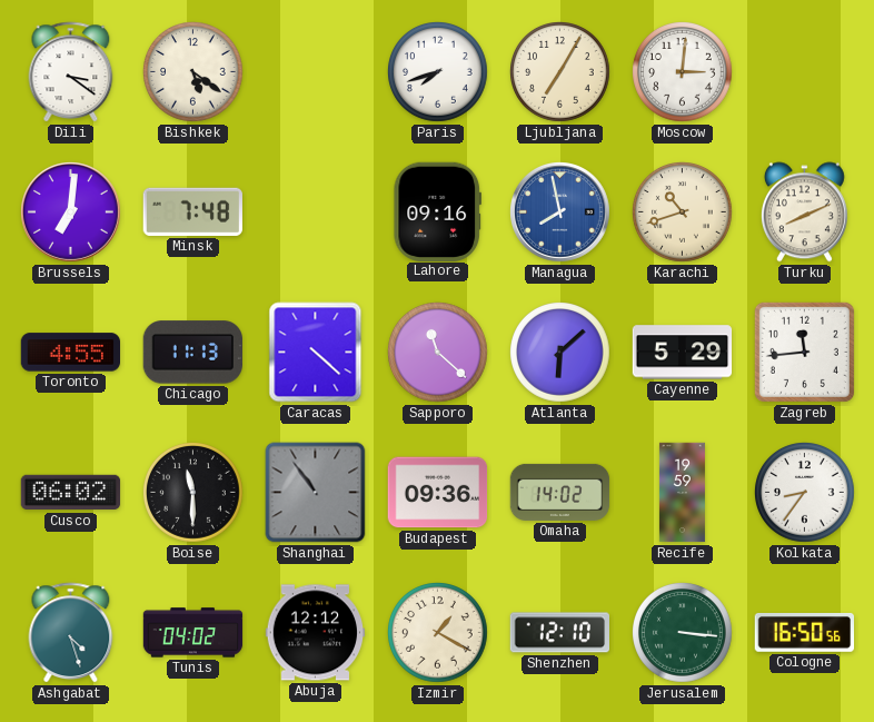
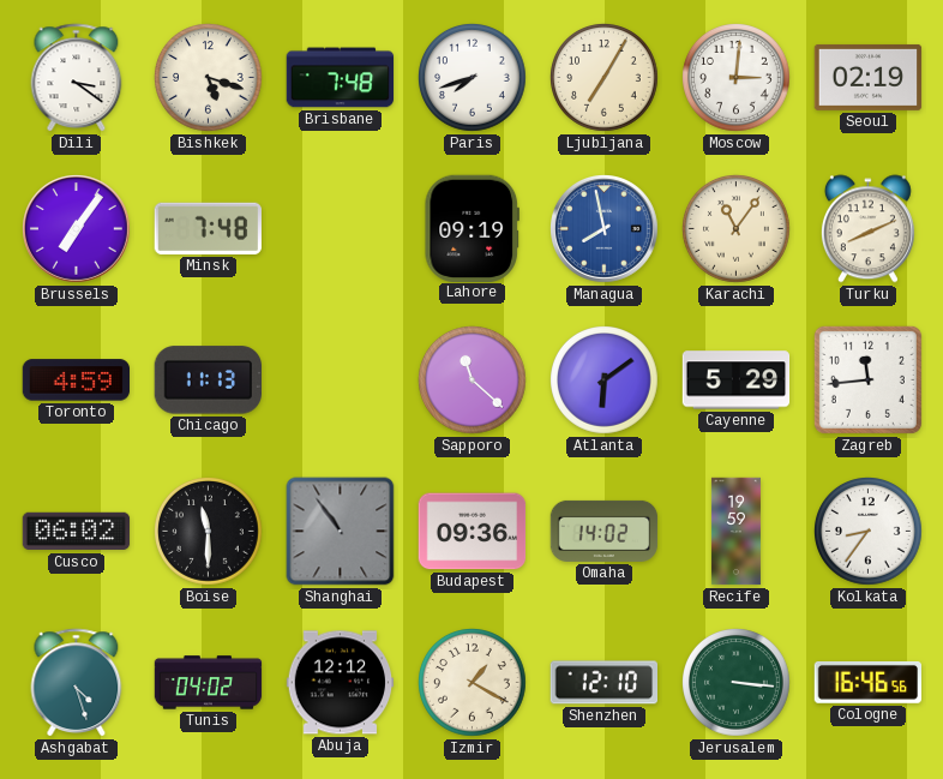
Bishkek: 5:21 -> 5:18
Brisbane: none -> 7:48
Seoul: none -> 02:19
Brussels: 7:01 -> 7:06
Lahore: 09:16 -> 09:19
Karachi: 10:42 -> 11:06
Toronto: 4:55 -> 4:59
Caracas: 4:22 -> none
Atlanta: 6:08 -> 6:09
Cologne: 16:50 -> 16:46
